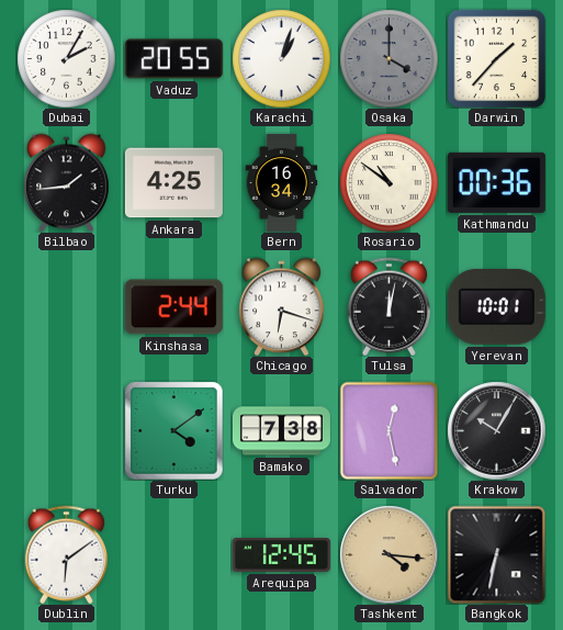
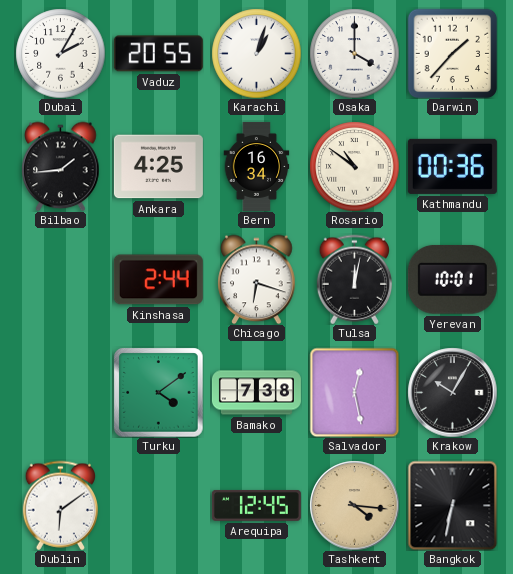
Osaka dial: grey -> white
